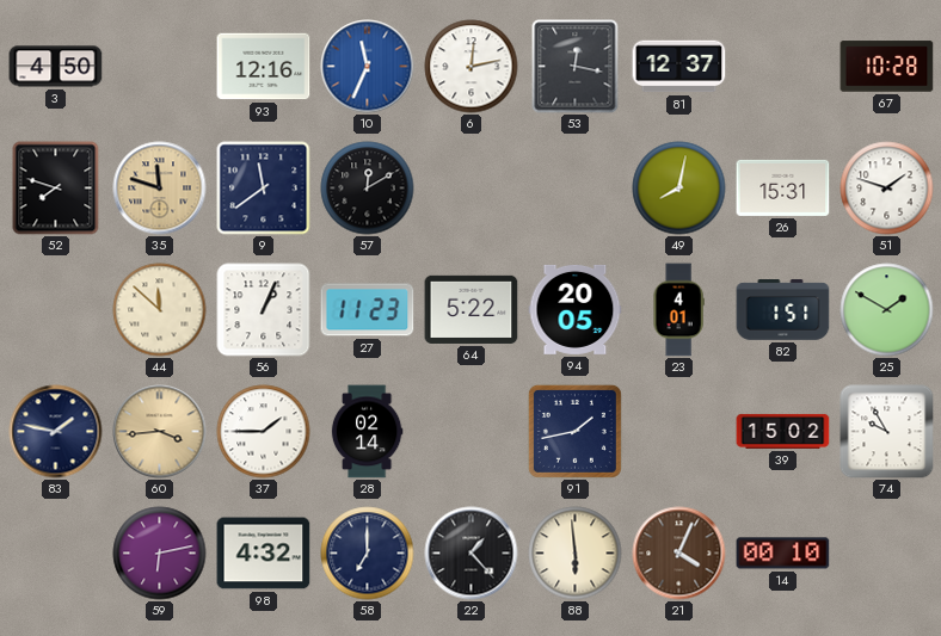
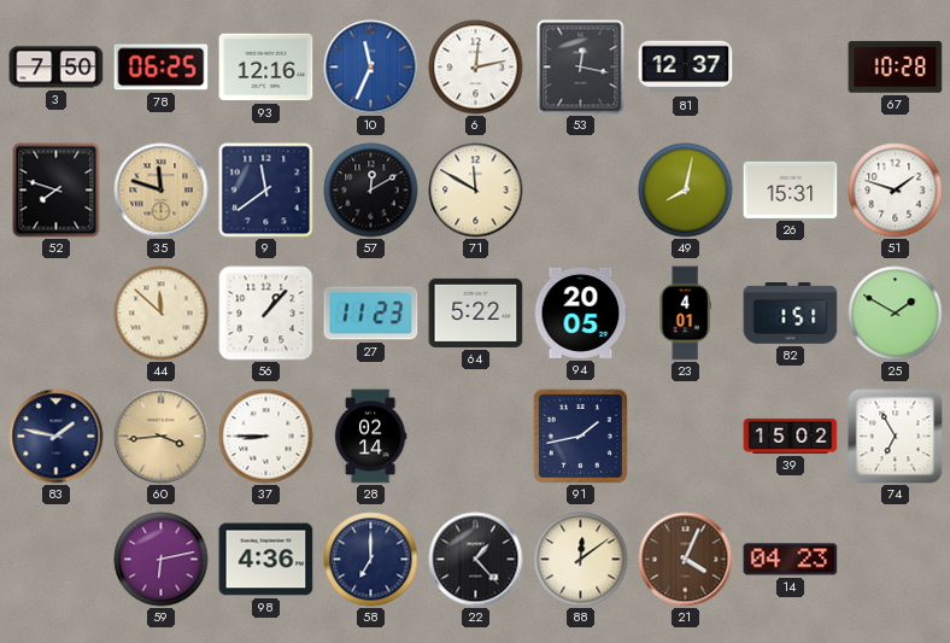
3: 4:50 -> 7:50
78: none -> 06:25
71: none -> 11:50
56: 1:04 -> 1:07
37: 1:45 -> 8:45
74: 9:55 -> 6:55
98: 4:32 -> 4:36
88: 5:59 -> 12:09
14: 00:10 -> 04:23
